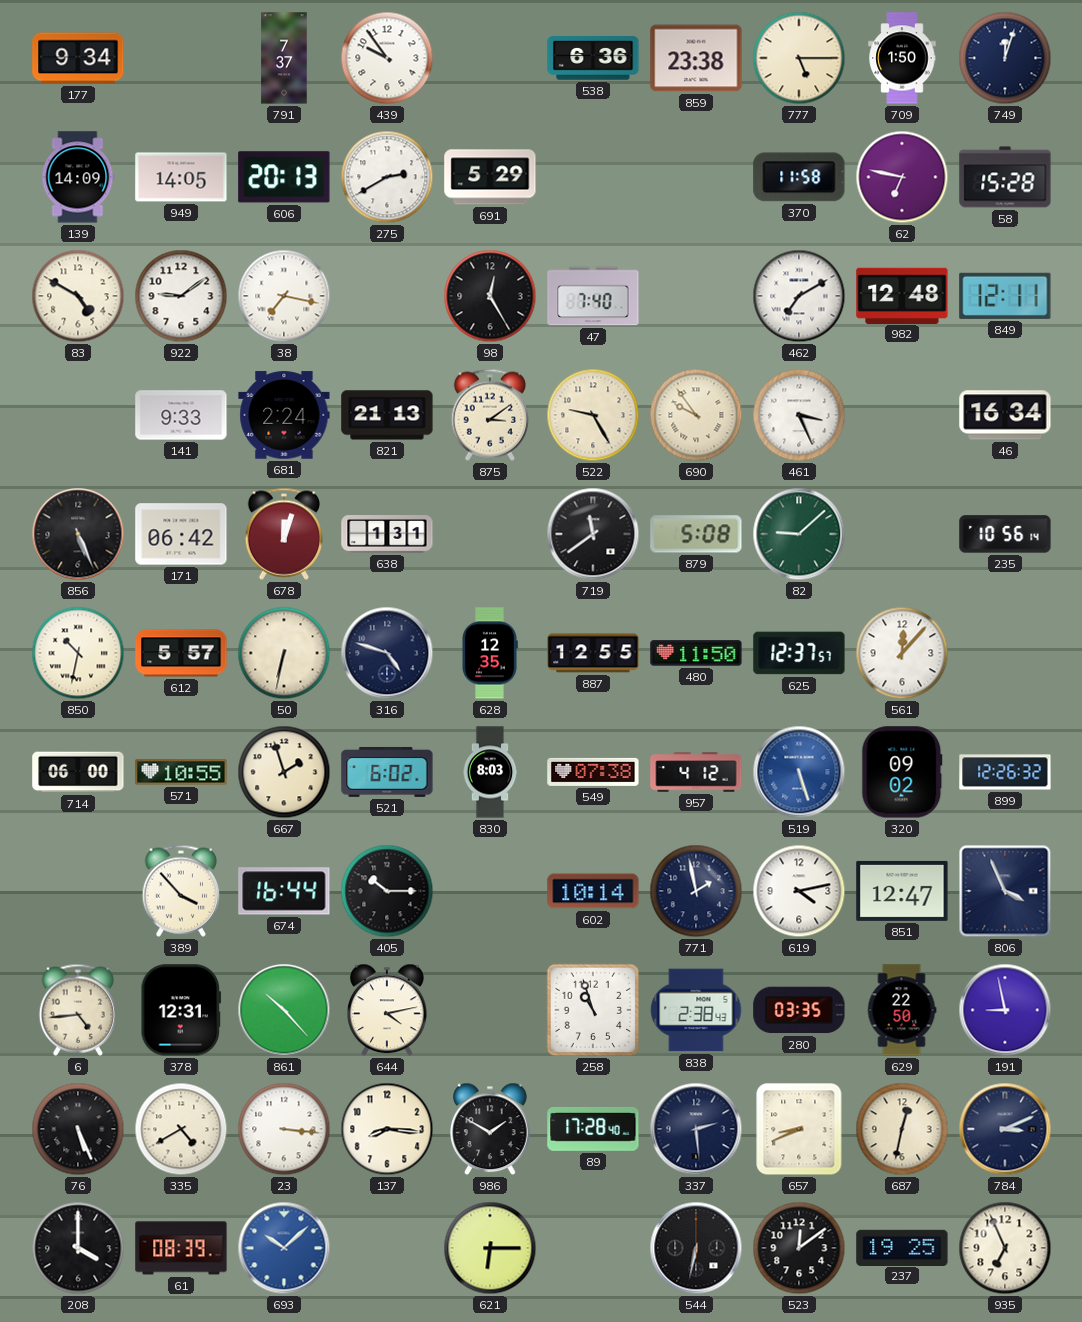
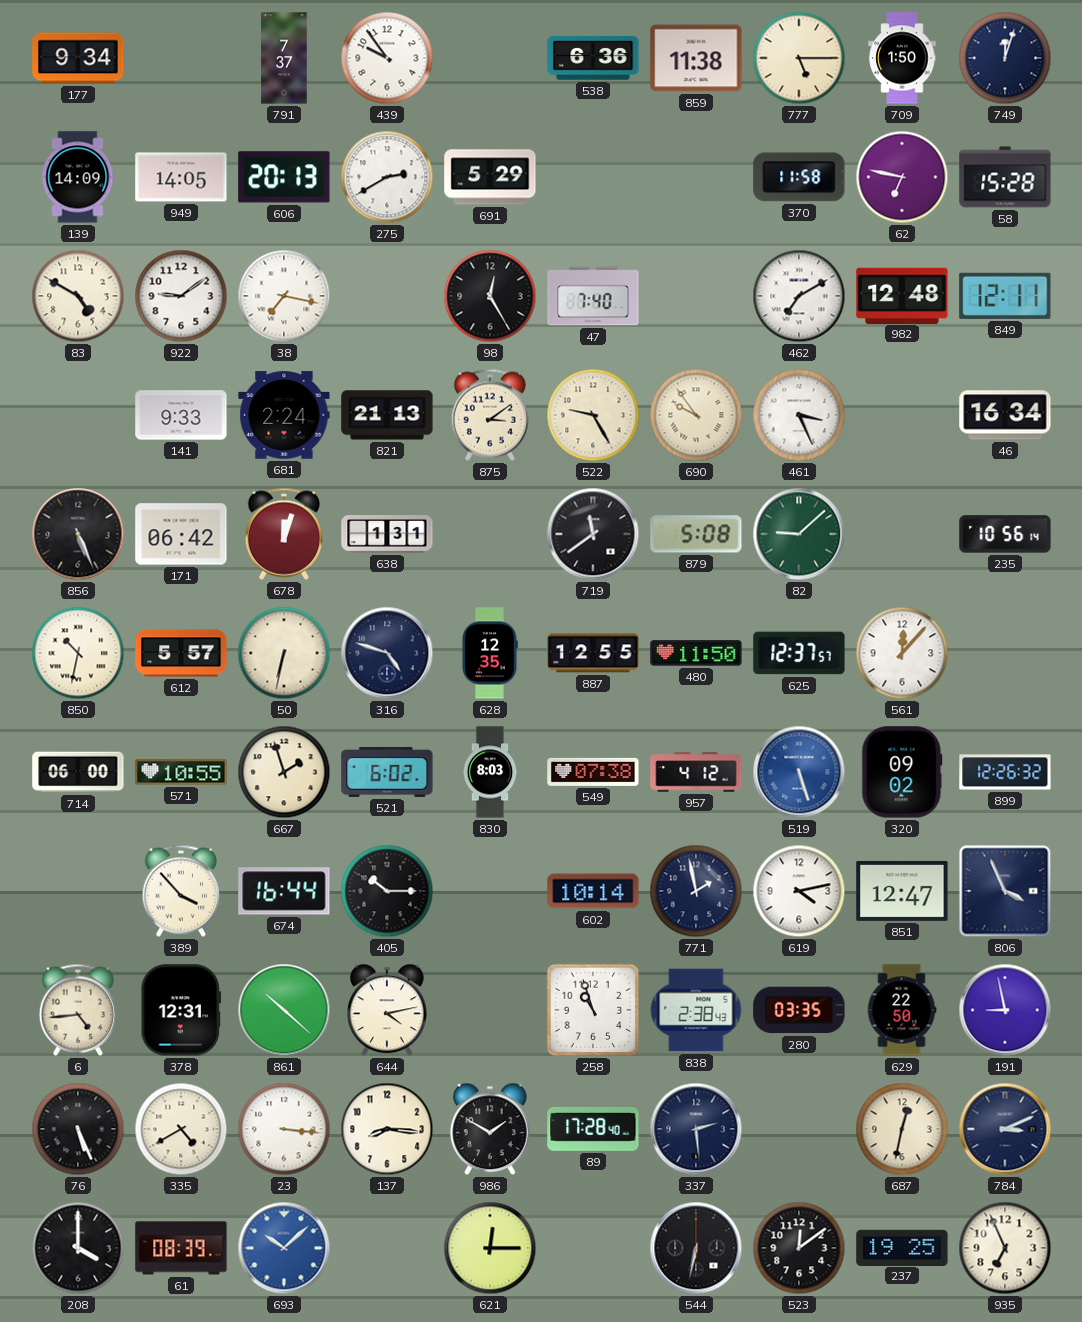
859: 23:38 -> 11:38
861: 10:23 -> 10:22
657: 8:41 -> none
621: 6:15 -> 12:15
